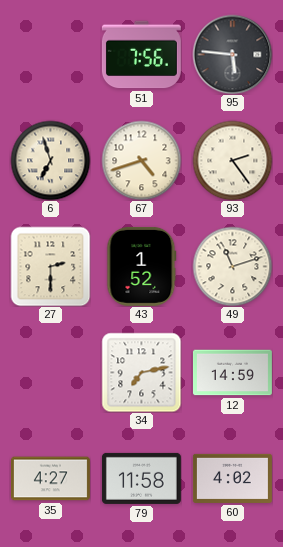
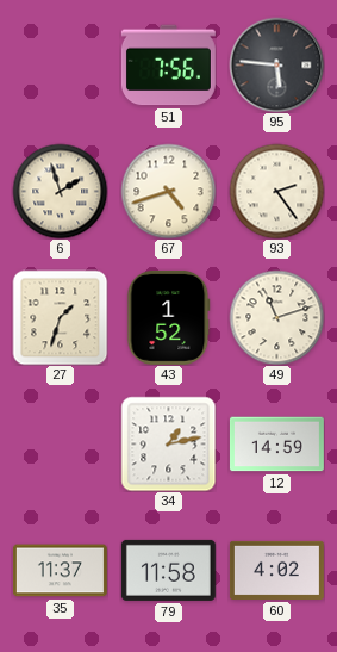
6: 6:57 -> 1:57
27: 2:30 -> 1:33
34: 7:13 -> 1:13
35: 4:27 -> 11:37
